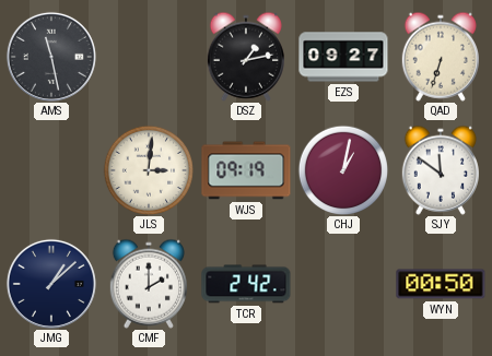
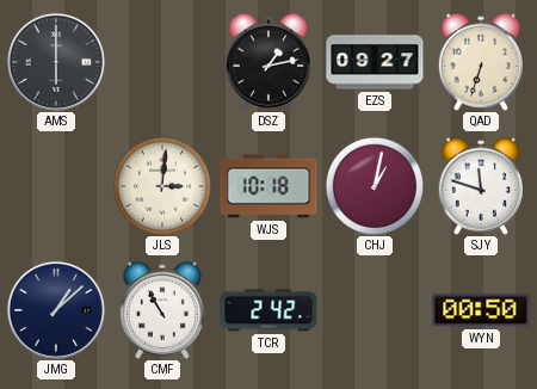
AMS: 11:28 -> 6:00
WJS: 09:19 -> 10:18
SJY: 11:51 -> 11:48
CMF: 2:00 -> 10:55
